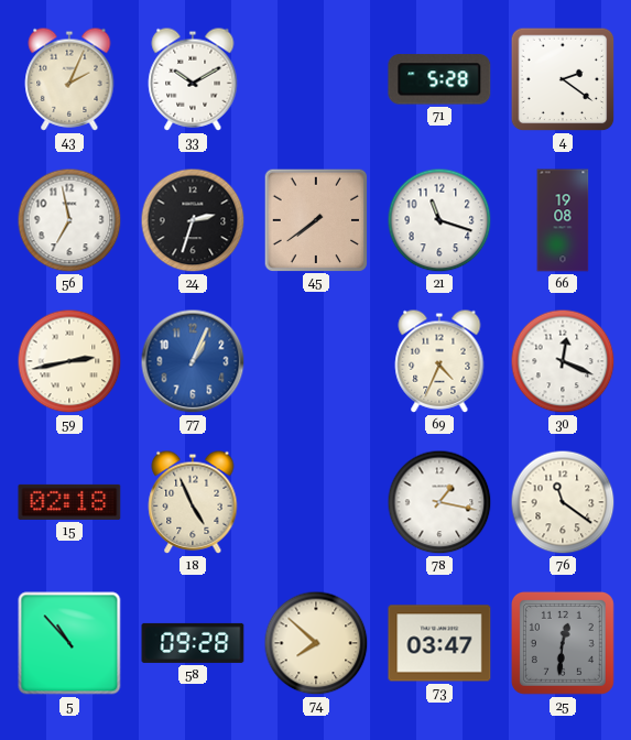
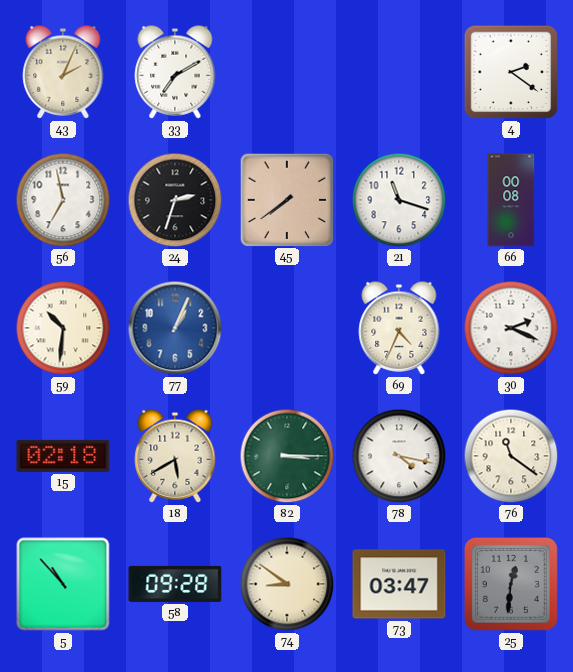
33: 10:10 -> 7:10
71: 5:28 -> none
66: 19:08 -> 00:08
59: 2:43 -> 10:31
30: 12:19 -> 2:19
18: 4:56 -> 5:40
82: none -> 3:15
78: 1:17 -> 4:17
74: 7:52 -> 8:51
